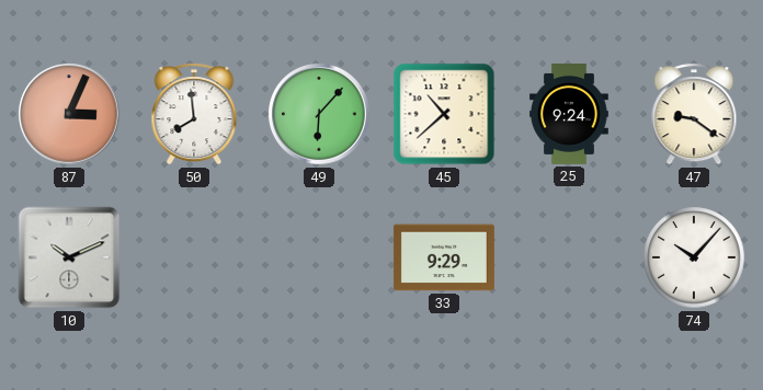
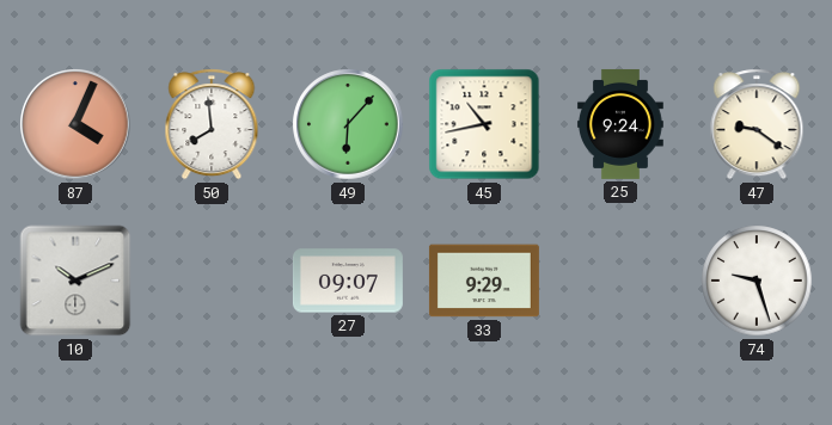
87: 3:04 -> 4:04
45: 10:38 -> 10:43
27: none -> 09:07
74: 10:07 -> 9:27
